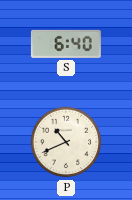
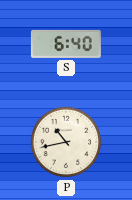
P: 10:41 -> 10:43
